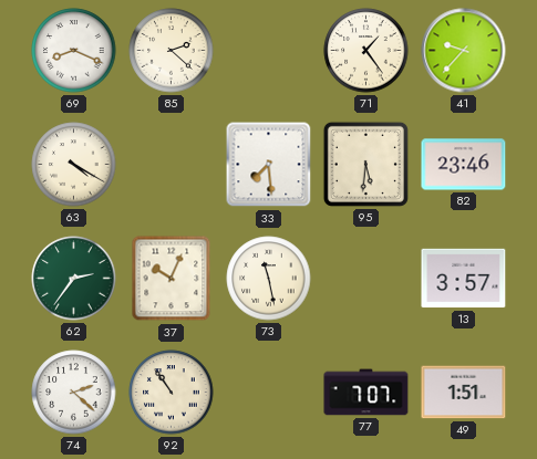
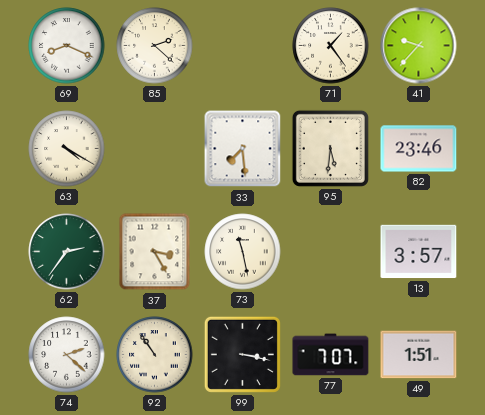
37: 10:04 -> 3:25
99: none -> 3:17
